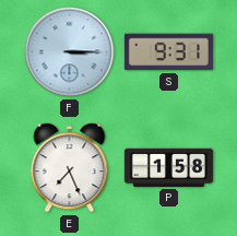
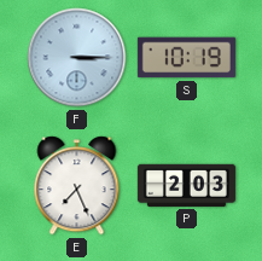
S: 9:31 -> 10:19
P: 1:58 -> 2:03
